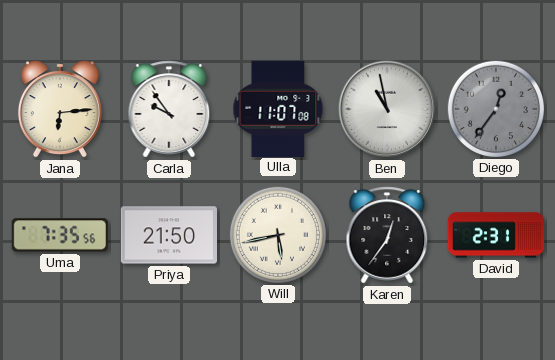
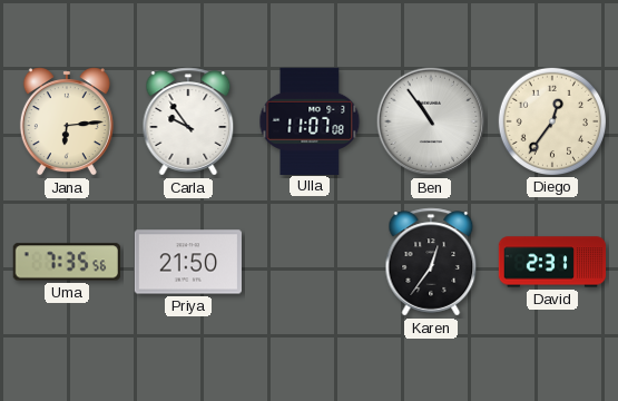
Ben: 10:58 -> 10:54
Diego dial: grey -> cream
Will: 5:43 -> none
